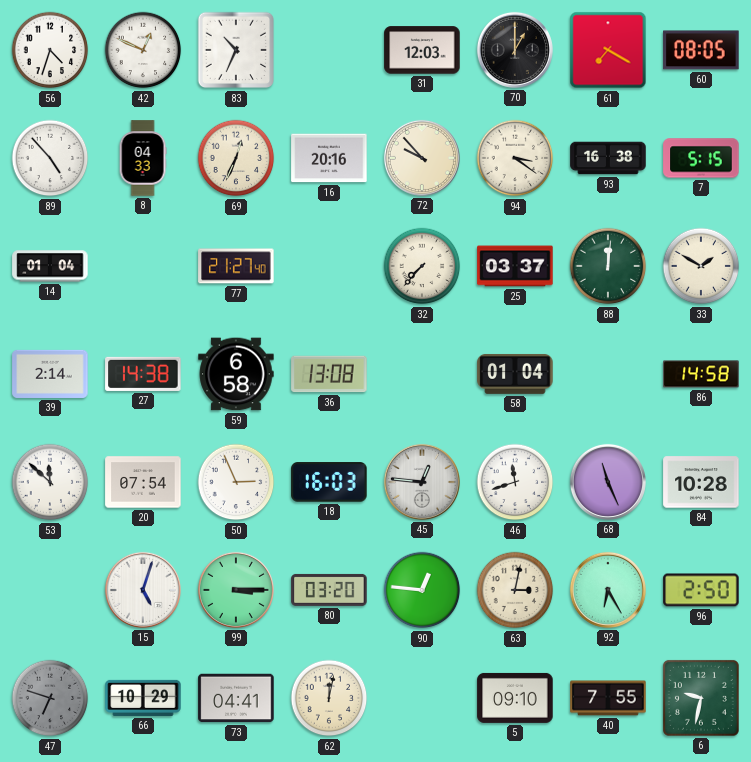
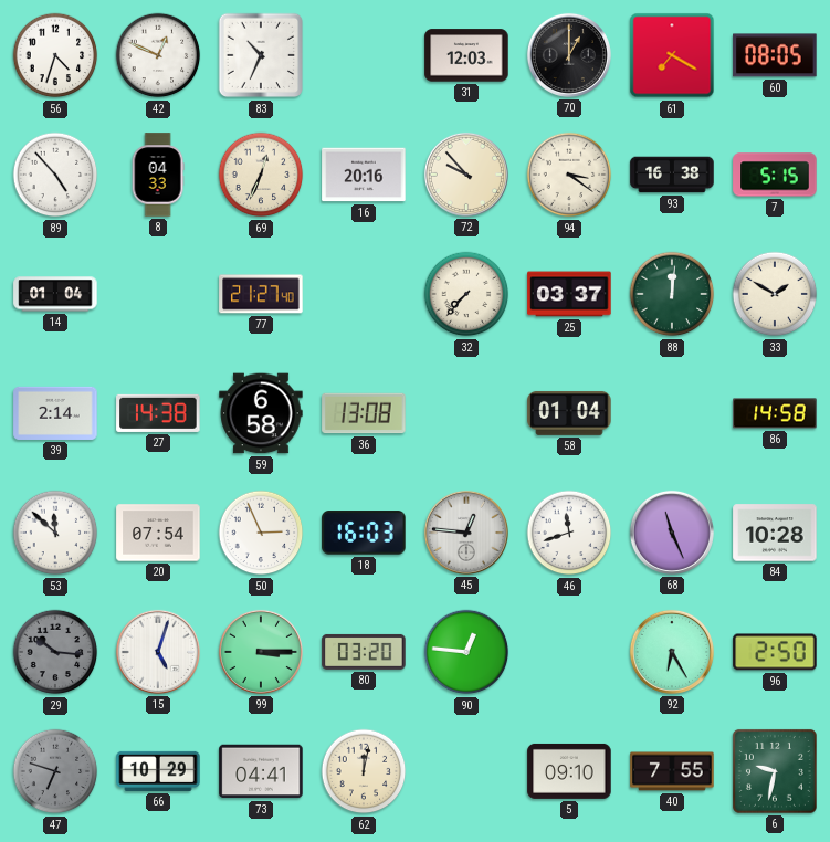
29: none -> 10:16
63: 3:02 -> none
